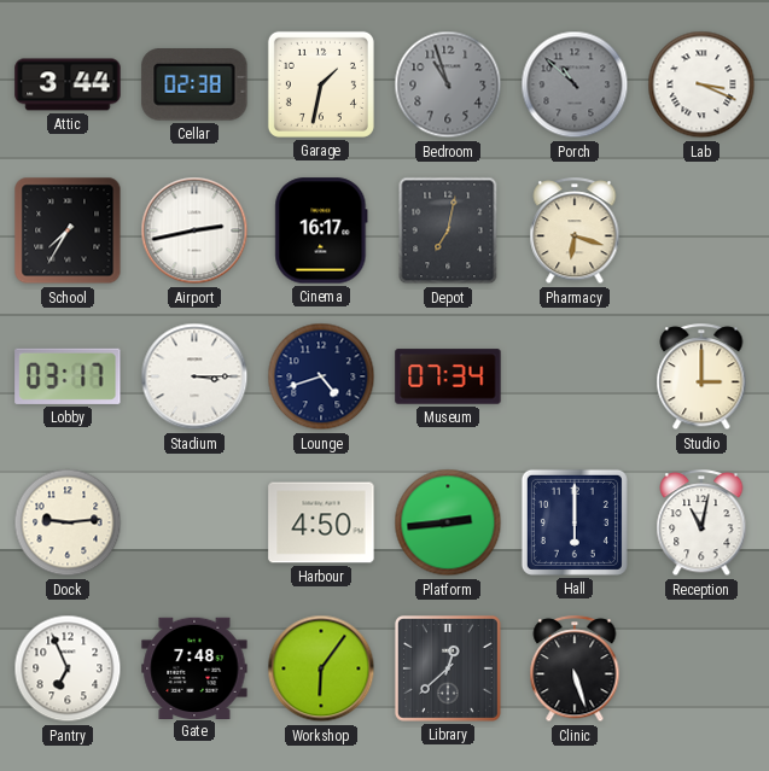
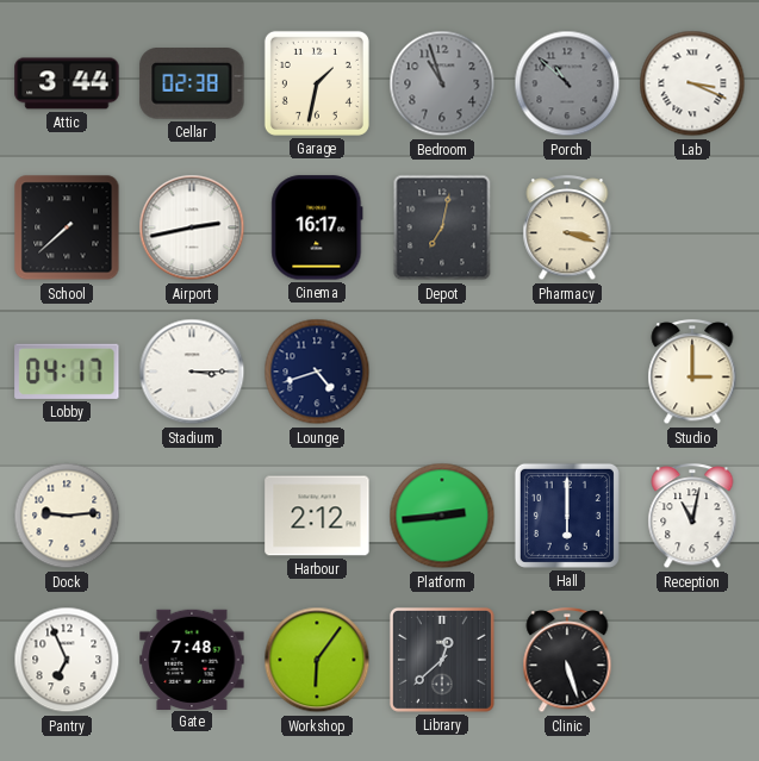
School: 7:35 -> 7:38
Pharmacy: 6:18 -> 3:18
Lobby: 03:17 -> 04:17
Museum: 07:34 -> none
Harbour: 4:50 -> 2:12
